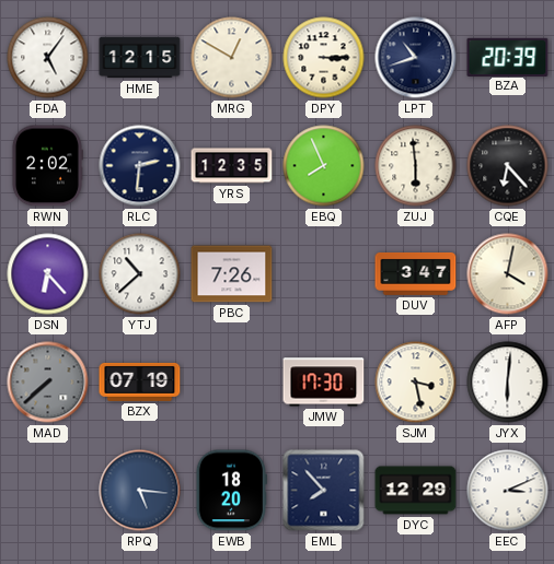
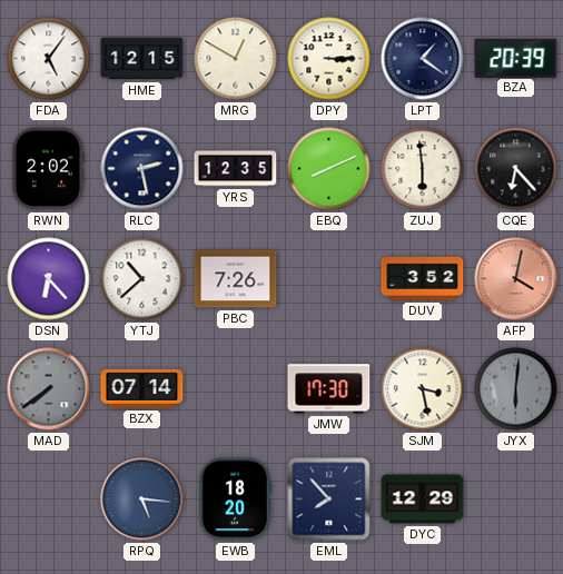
LPT: 10:42 -> 1:21
RLC: 2:31 -> 2:28
EBQ: 7:56 -> 8:11
DUV: 3:47 -> 3:52
AFP dial: cream -> salmon
MAD: 7:38 -> 7:39
BZX: 07:19 -> 07:14
JYX dial: white -> grey
EEC: 3:11 -> none
